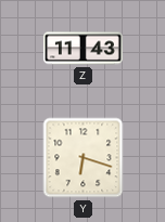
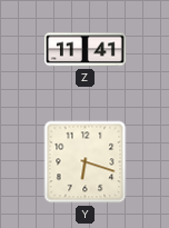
Z: 11:43 -> 11:41
